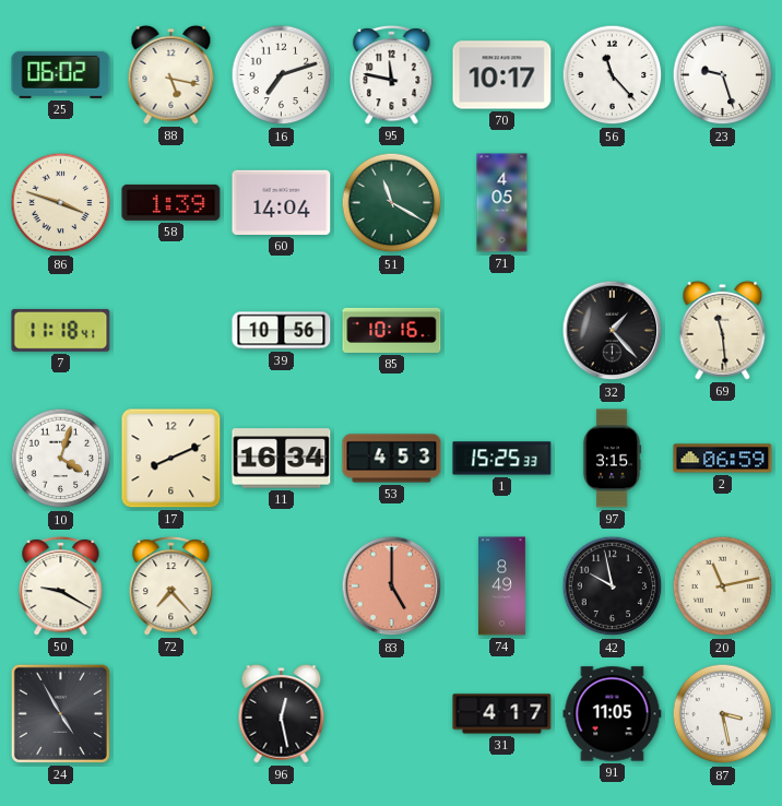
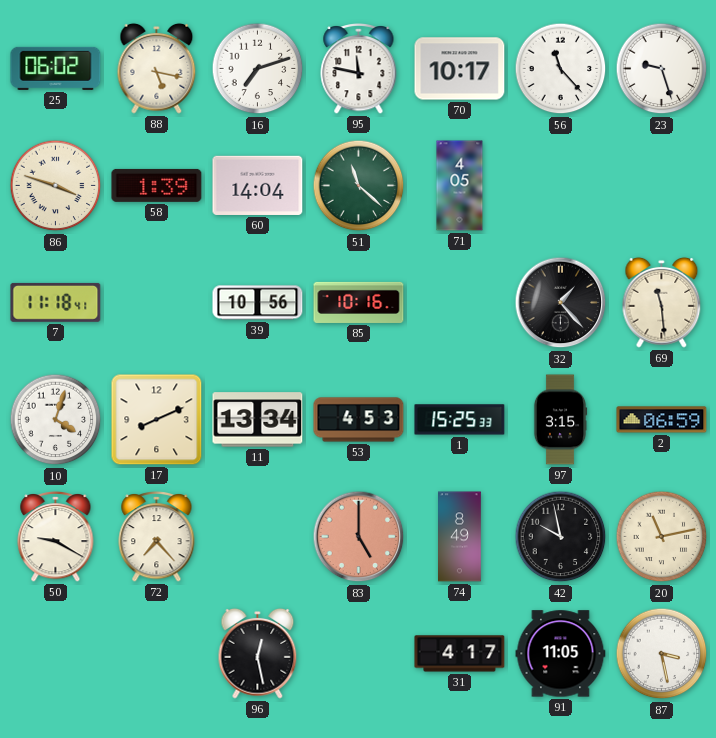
51: 11:20 -> 11:22
11: 16:34 -> 13:34
24: 4:55 -> none
